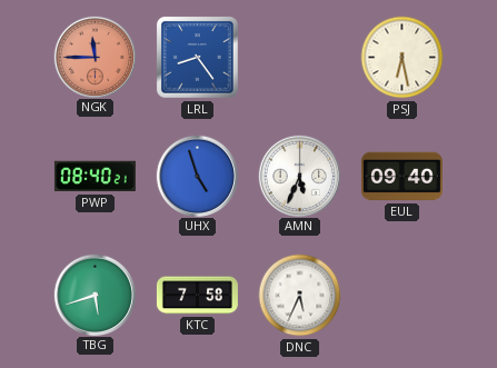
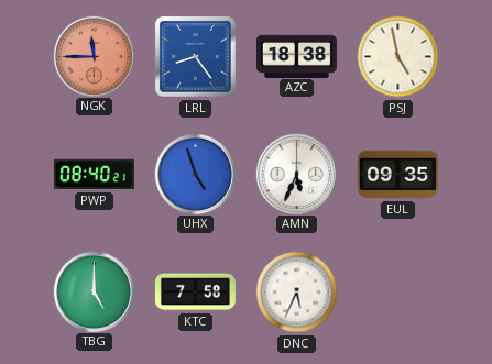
AZC: none -> 18:38
PSJ: 6:28 -> 4:58
EUL: 09:40 -> 09:35
TBG: 5:42 -> 5:00
